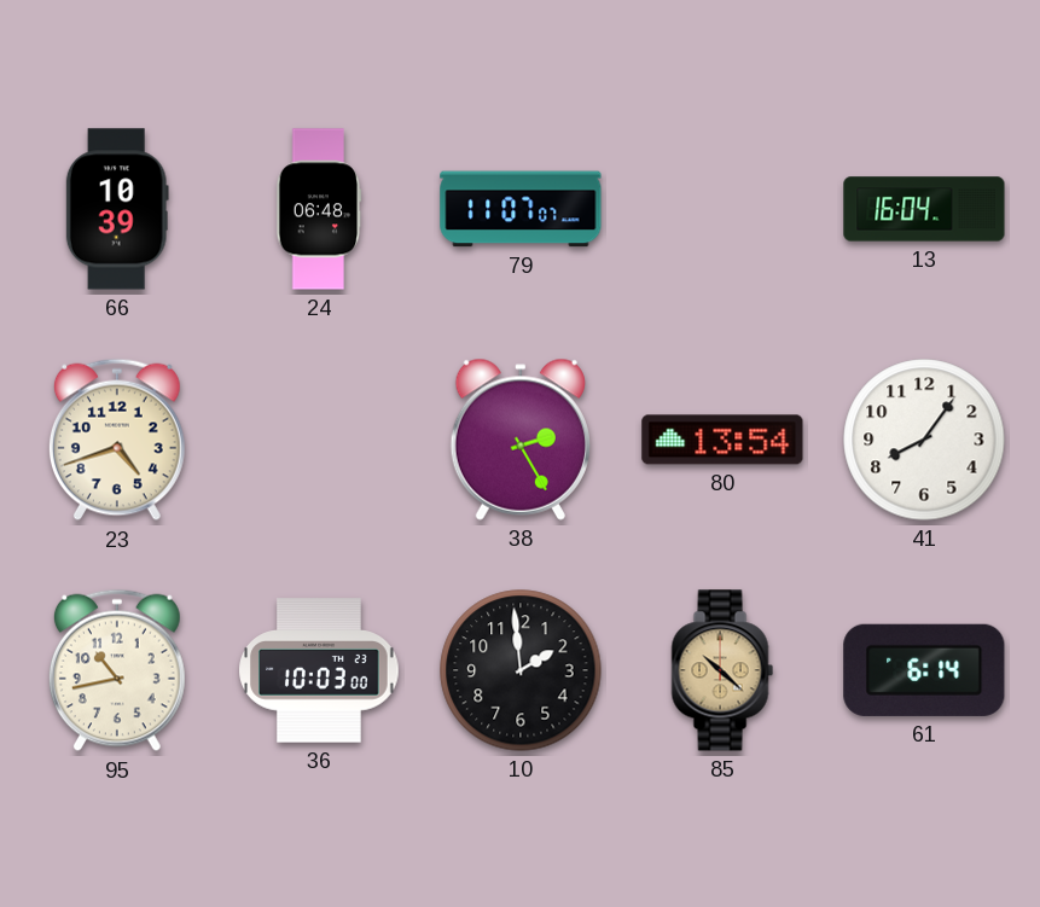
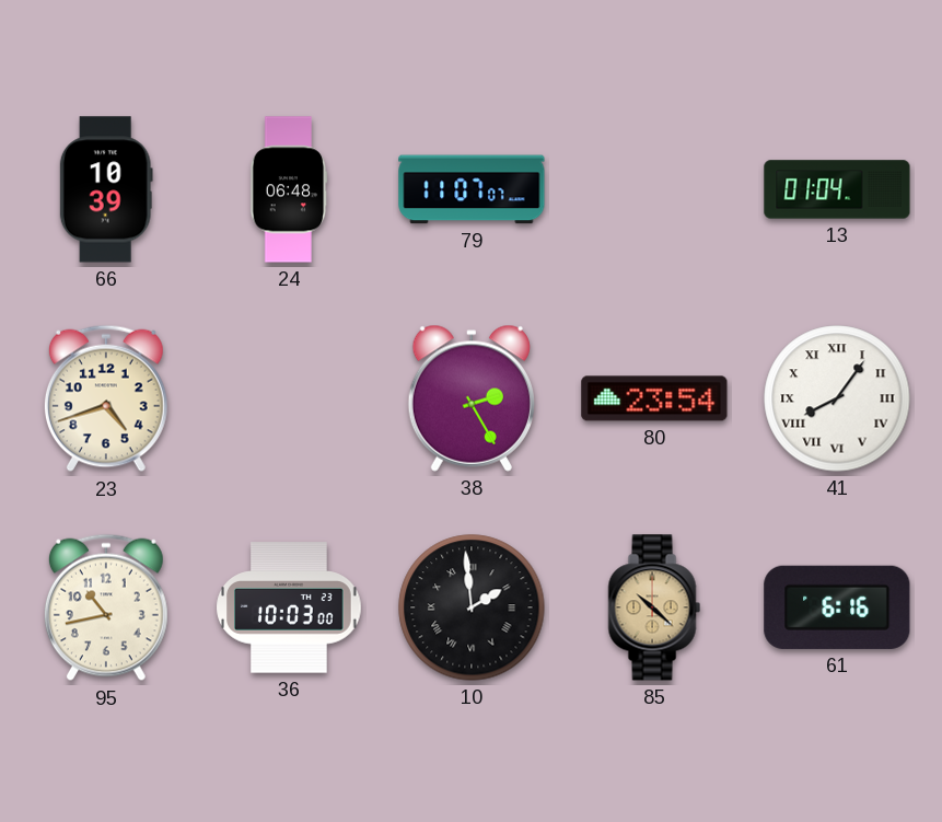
13: 16:04 -> 01:04
80: 13:54 -> 23:54
41 numerals: Arabic -> Roman
10 numerals: Arabic -> Roman
61: 6:14 -> 6:16
